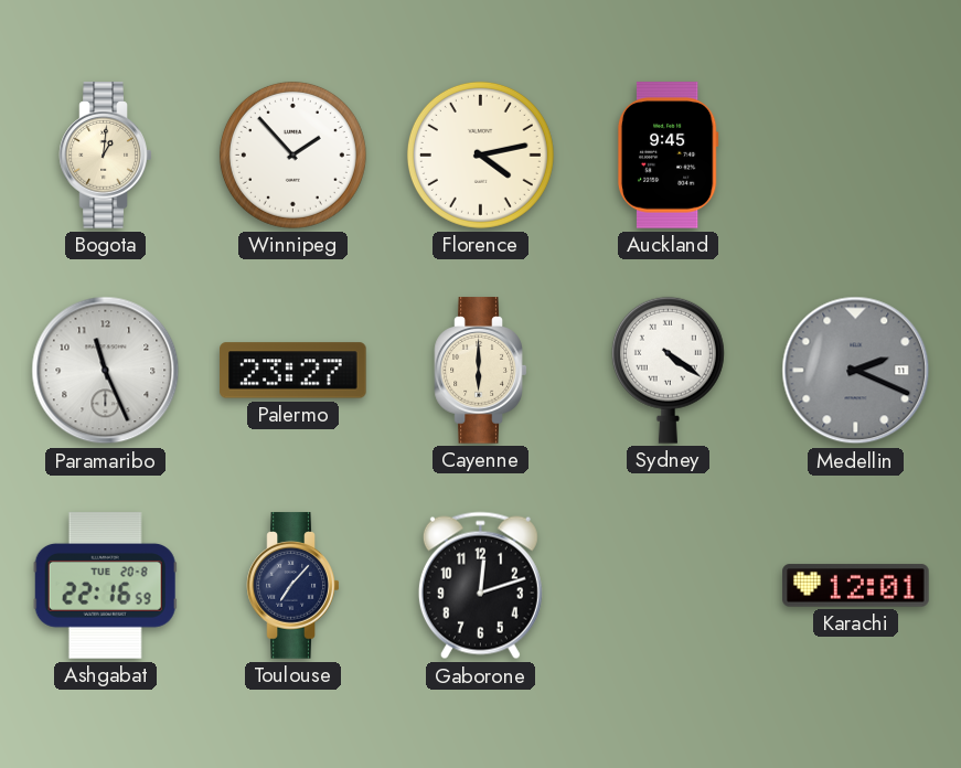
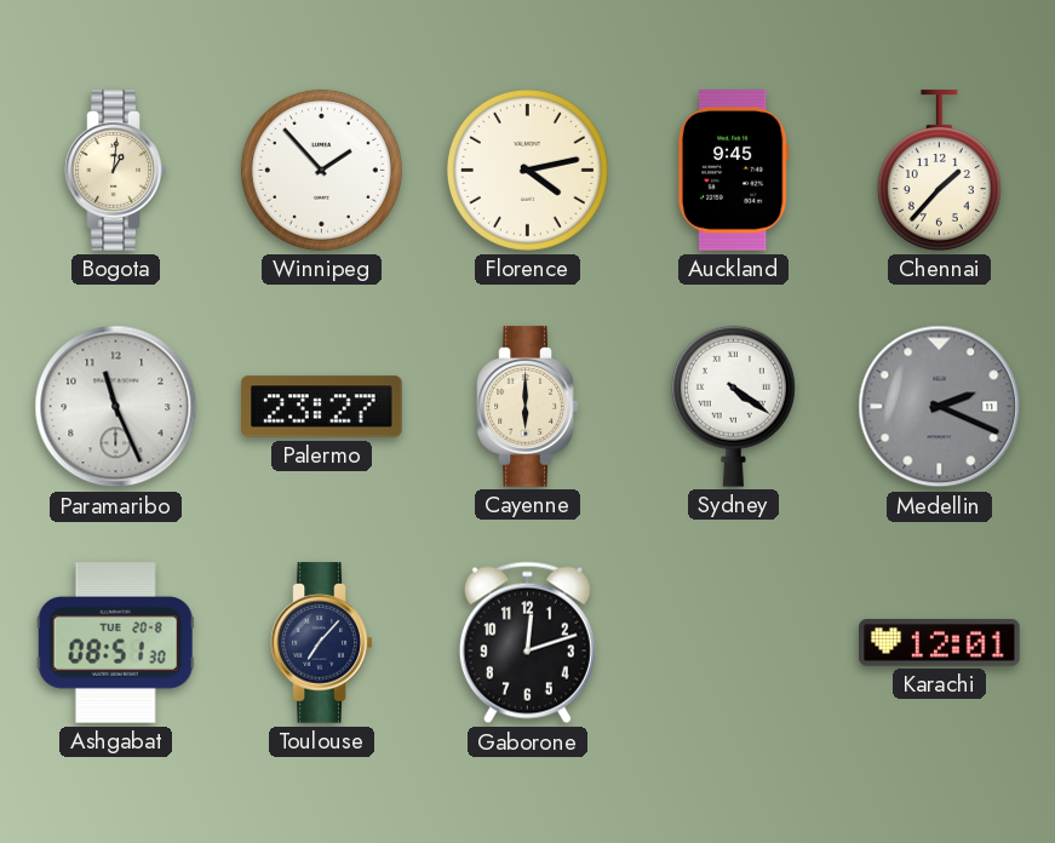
Chennai: none -> 1:37
Ashgabat: 22:16 -> 08:51
